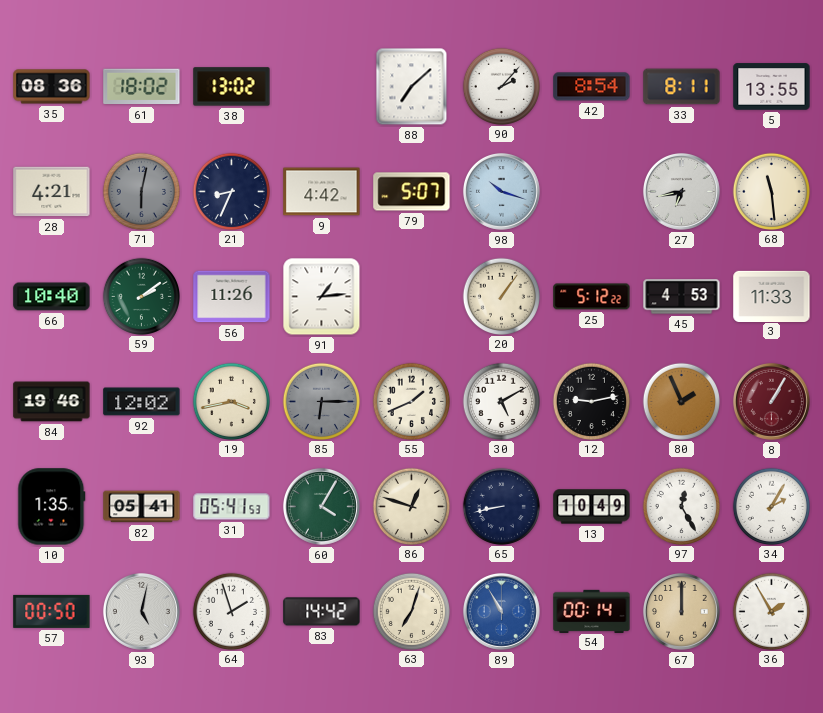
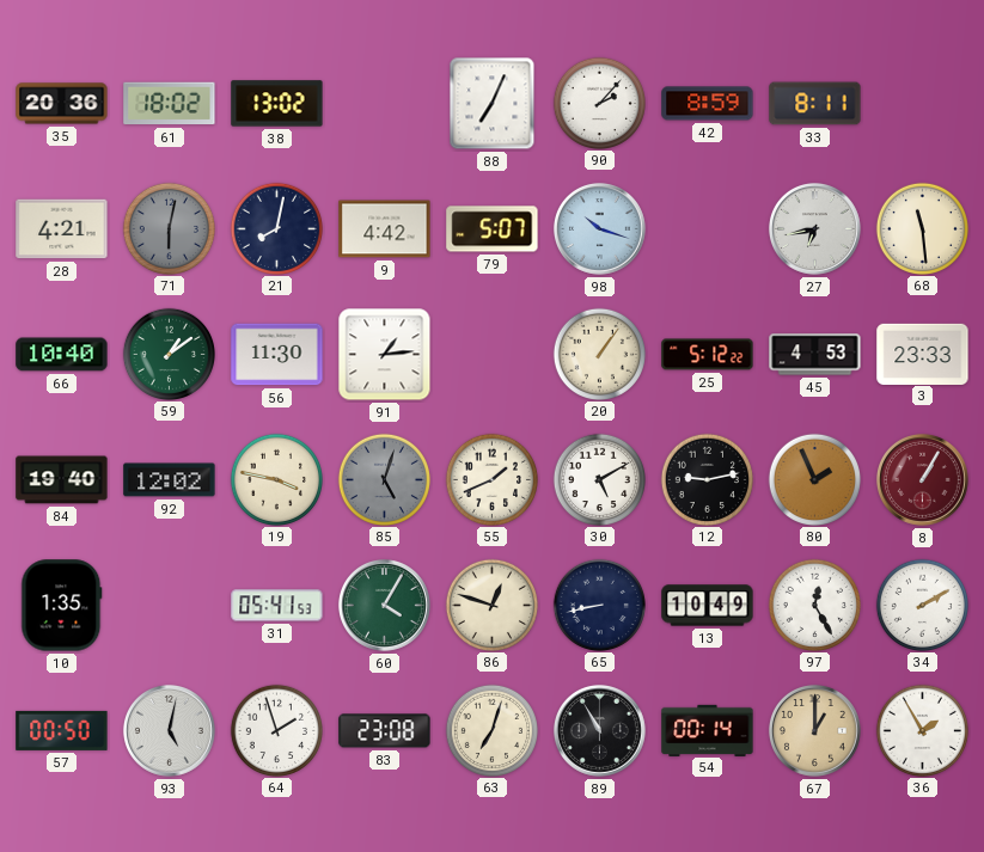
35: 08:36 -> 20:36
88: 7:08 -> 7:04
42: 8:54 -> 8:59
5: 13:55 -> none
21: 8:34 -> 8:02
59: 2:09 -> 1:09
56: 11:26 -> 11:30
3: 11:33 -> 23:33
84: 19:46 -> 19:40
19: 3:43 -> 3:47
85: 6:15 -> 5:03
82: 05:41 -> none
34: 2:05 -> 2:10
83: 14:42 -> 23:08
89 dial: blue -> black
67: 12:00 -> 1:00
